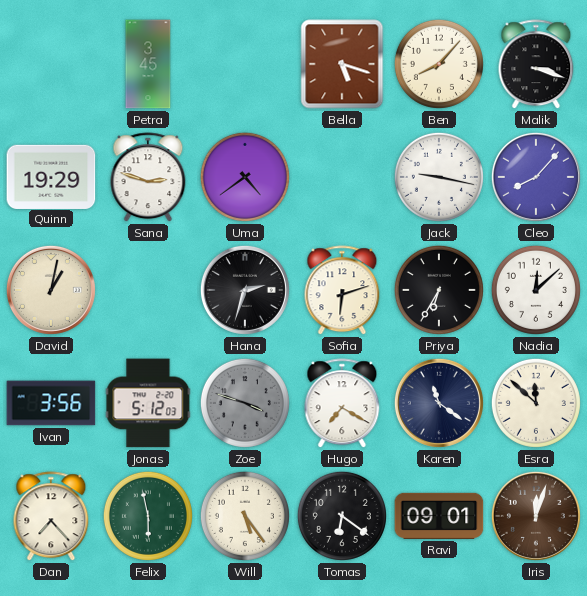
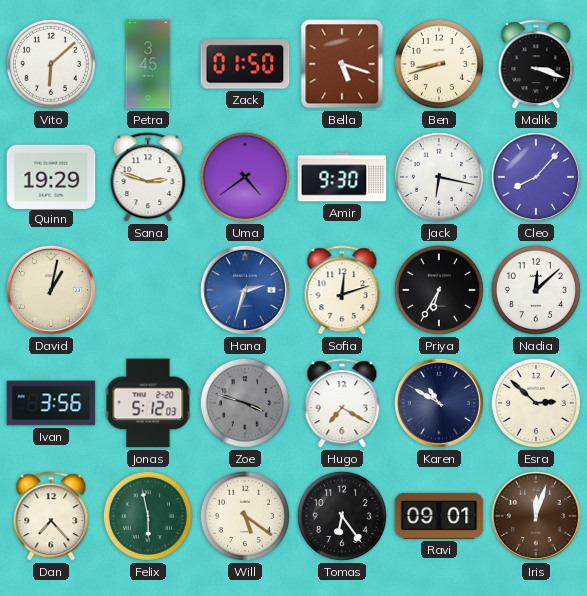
Vito: none -> 6:08
Zack: none -> 01:50
Ben: 8:07 -> 8:42
Amir: none -> 9:30
Jack: 9:17 -> 6:17
Hana dial: black -> blue
Sofia: 6:12 -> 12:12
Karen: 11:21 -> 10:50
Esra: 11:52 -> 2:52
Will: 5:24 -> 5:21
Tomas: 6:21 -> 6:24
